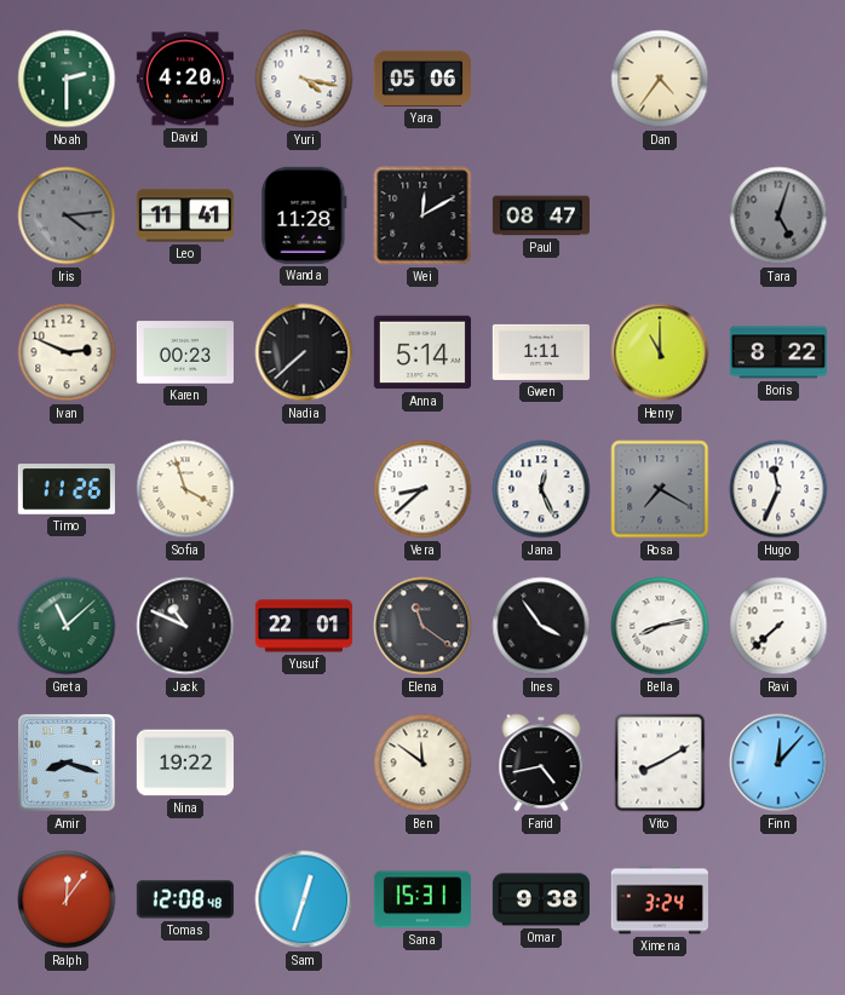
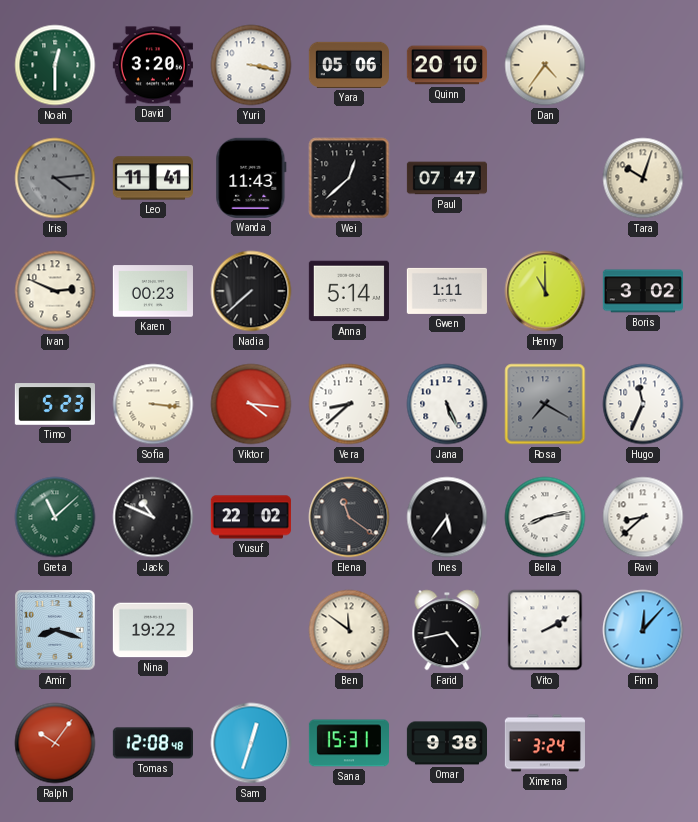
Noah: 2:30 -> 12:30
David: 4:20 -> 3:20
Yuri: 4:17 -> 3:17
Quinn: none -> 20:10
Wanda: 11:28 -> 11:43
Wei: 12:10 -> 12:38
Paul: 08:47 -> 07:47
Tara: 5:03 -> 10:03
Tara dial: grey -> cream
Boris: 8:22 -> 3:02
Timo: 11:26 -> 5:23
Sofia: 3:57 -> 3:16
Viktor: none -> 4:16
Jana: 12:26 -> 5:26
Yusuf: 22:01 -> 22:02
Ines: 3:54 -> 5:36
Ravi: 7:38 -> 8:38
Vito: 8:10 -> 2:10
Ralph: 12:06 -> 10:06
